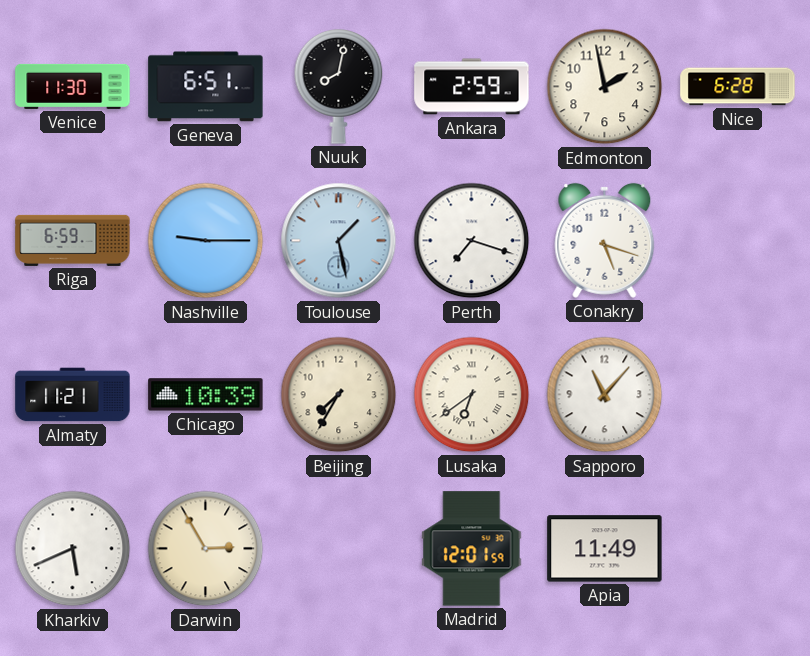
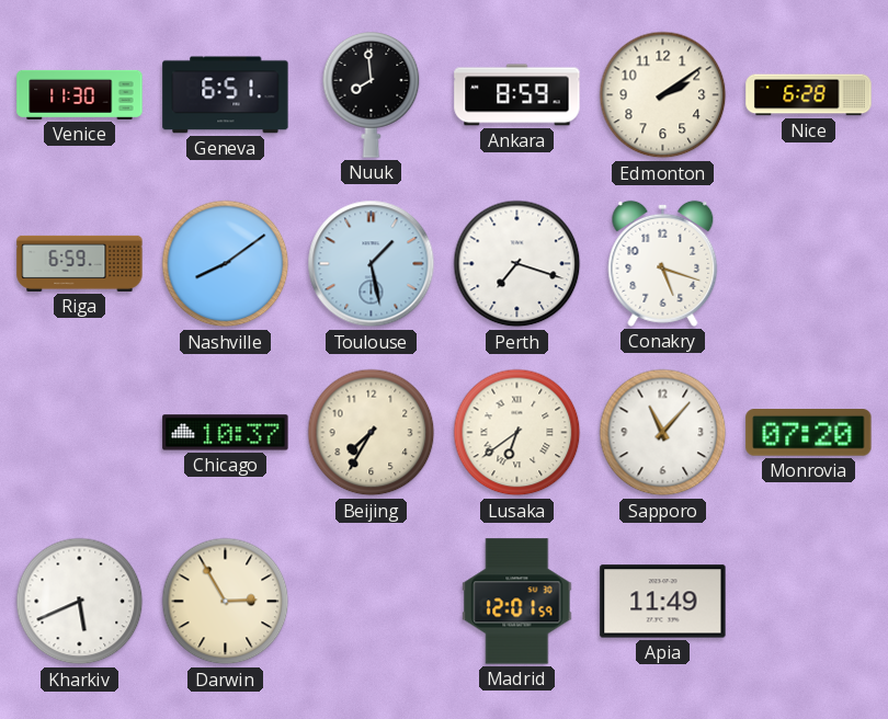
Nuuk: 8:02 -> 7:59
Ankara: 2:59 -> 8:59
Edmonton: 1:58 -> 2:09
Nashville: 9:15 -> 8:09
Almaty: 11:21 -> none
Chicago: 10:39 -> 10:37
Monrovia: none -> 07:20
